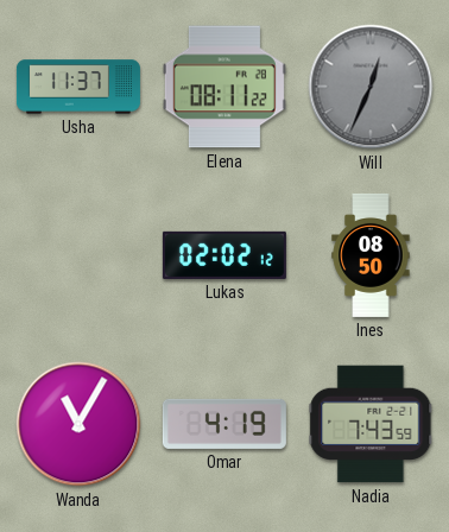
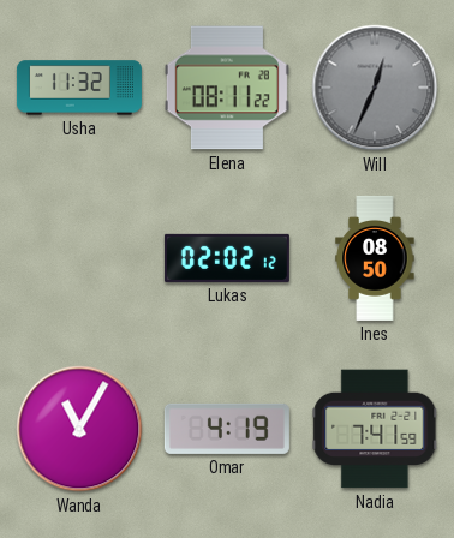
Usha: 11:37 -> 11:32
Nadia: 7:43 -> 7:41
